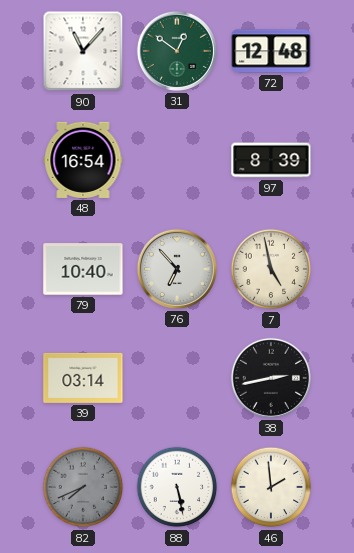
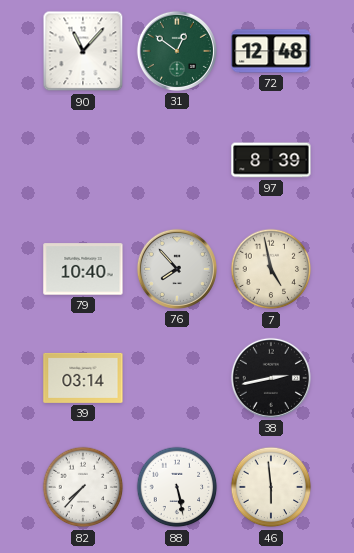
48: 16:54 -> none
76: 6:53 -> 7:53
82: 7:41 -> 7:37
82 dial: grey -> white
46: 1:59 -> 5:59
